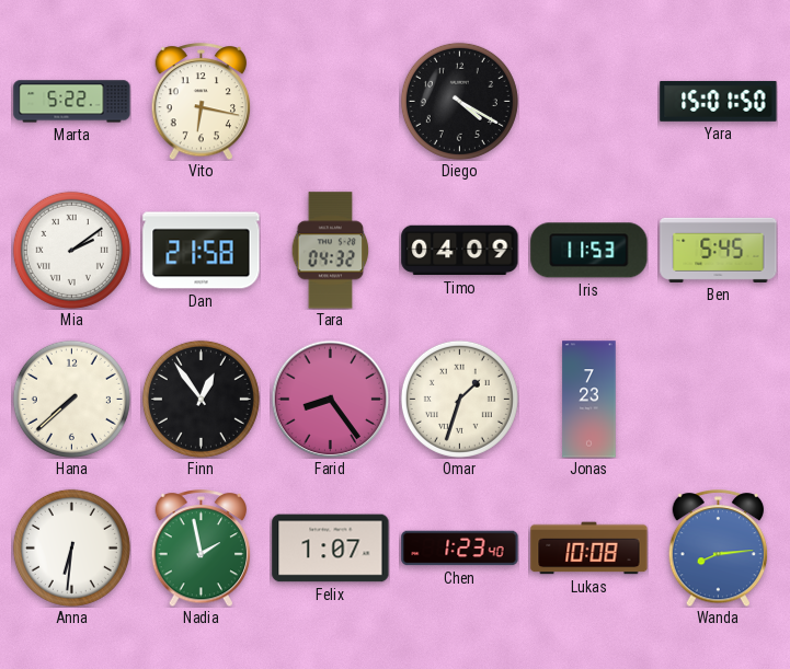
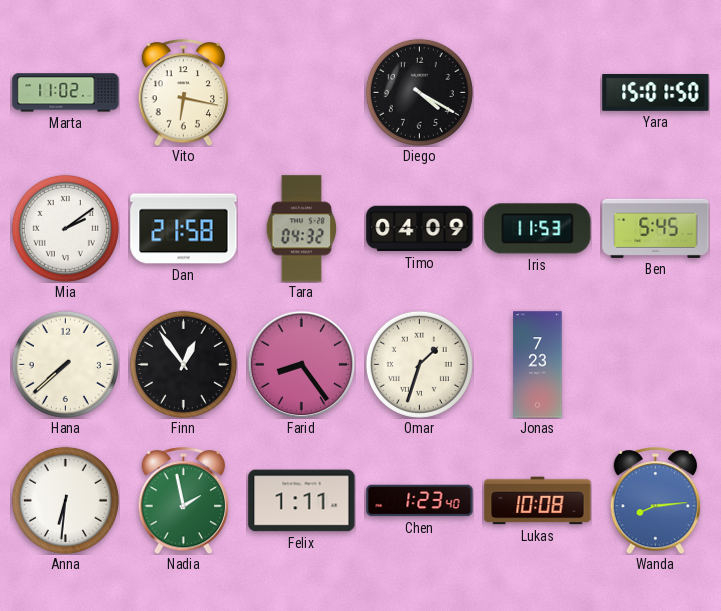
Marta: 5:22 -> 11:02
Felix: 1:07 -> 1:11
